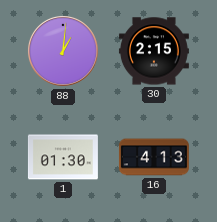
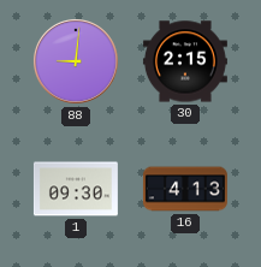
88: 1:01 -> 9:01
1: 01:30 -> 09:30
